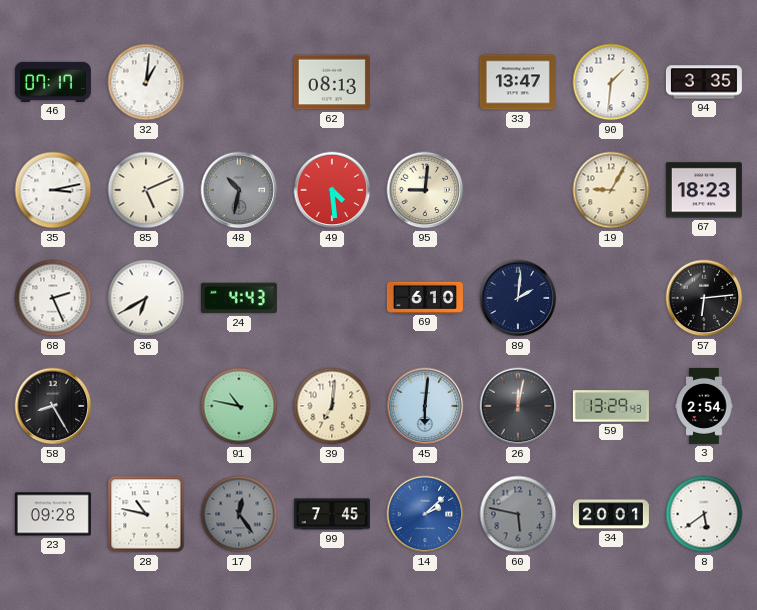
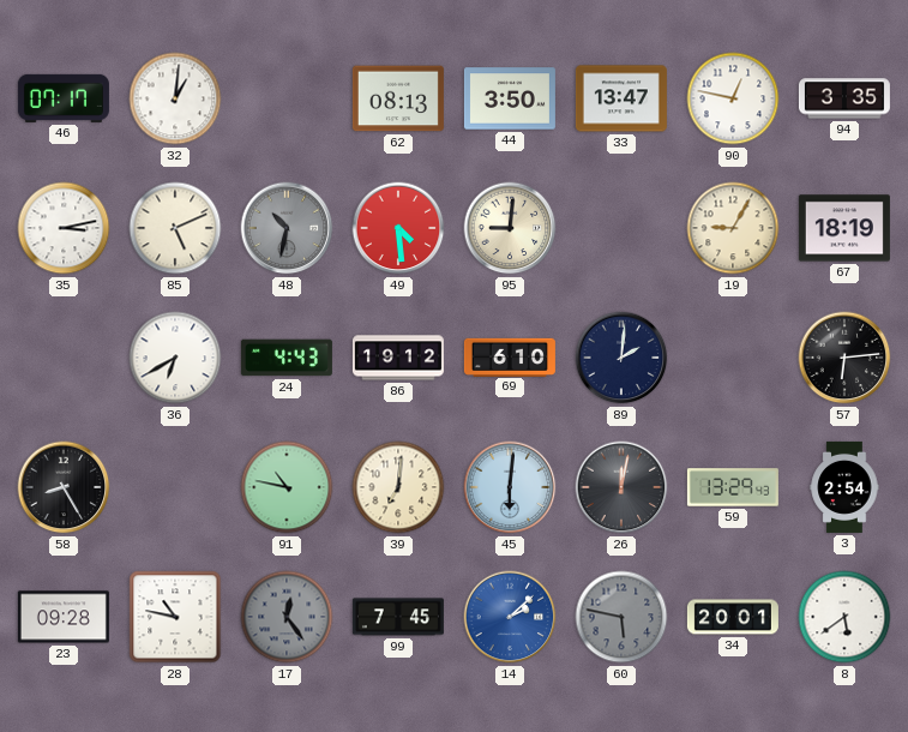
44: none -> 3:50
90: 1:31 -> 12:47
67: 18:23 -> 18:19
68: 2:26 -> none
86: none -> 19:12
